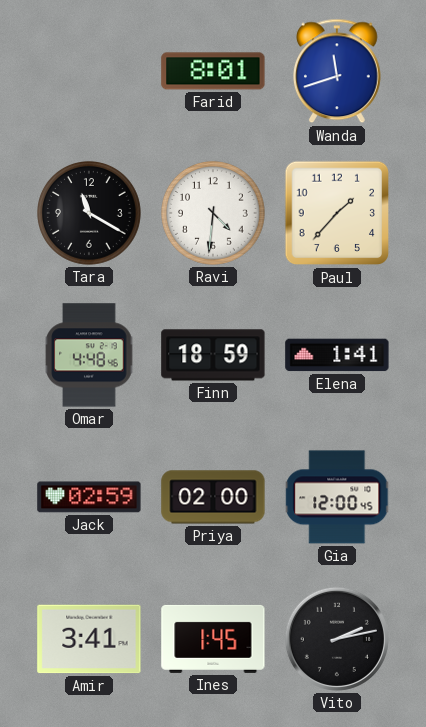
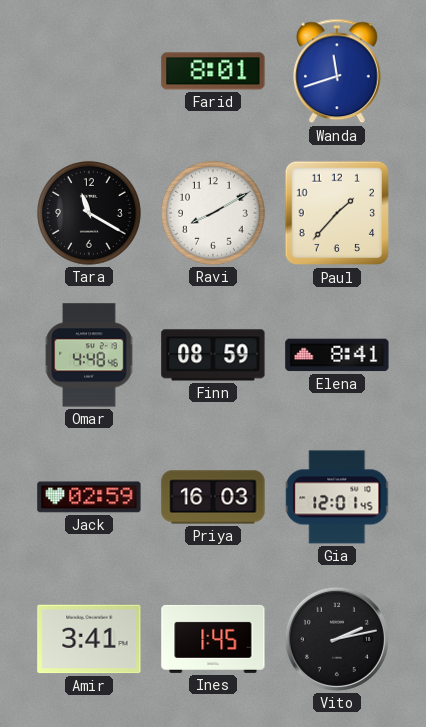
Ravi: 4:31 -> 8:10
Finn: 18:59 -> 08:59
Elena: 1:41 -> 8:41
Priya: 02:00 -> 16:03
Gia: 12:00 -> 12:01
